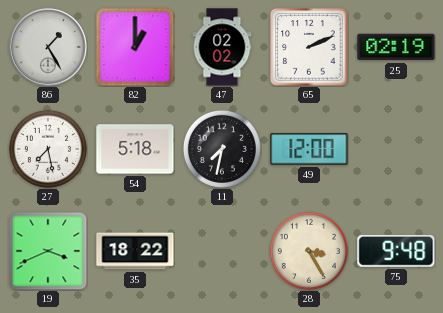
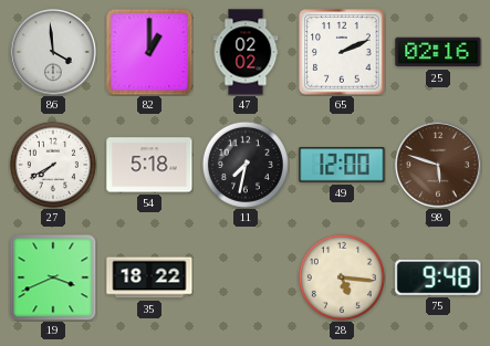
86: 1:25 -> 3:59
25: 02:19 -> 02:16
27: 7:28 -> 7:40
98: none -> 5:48
28: 3:25 -> 5:16
